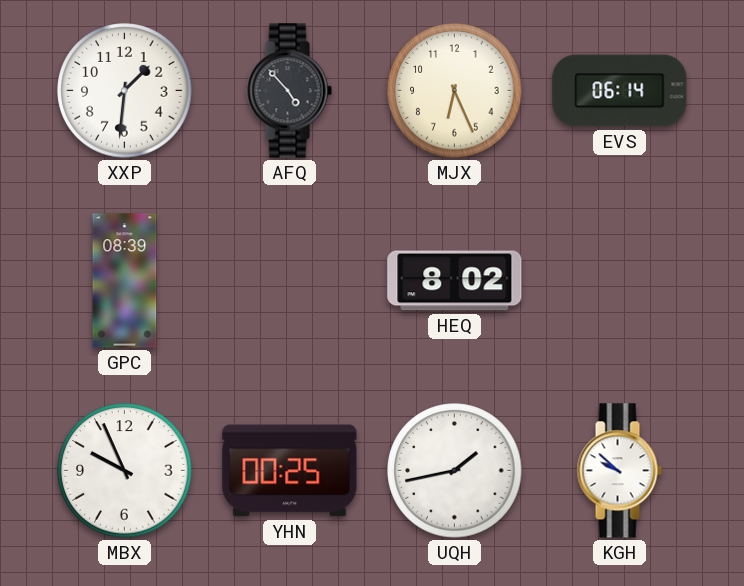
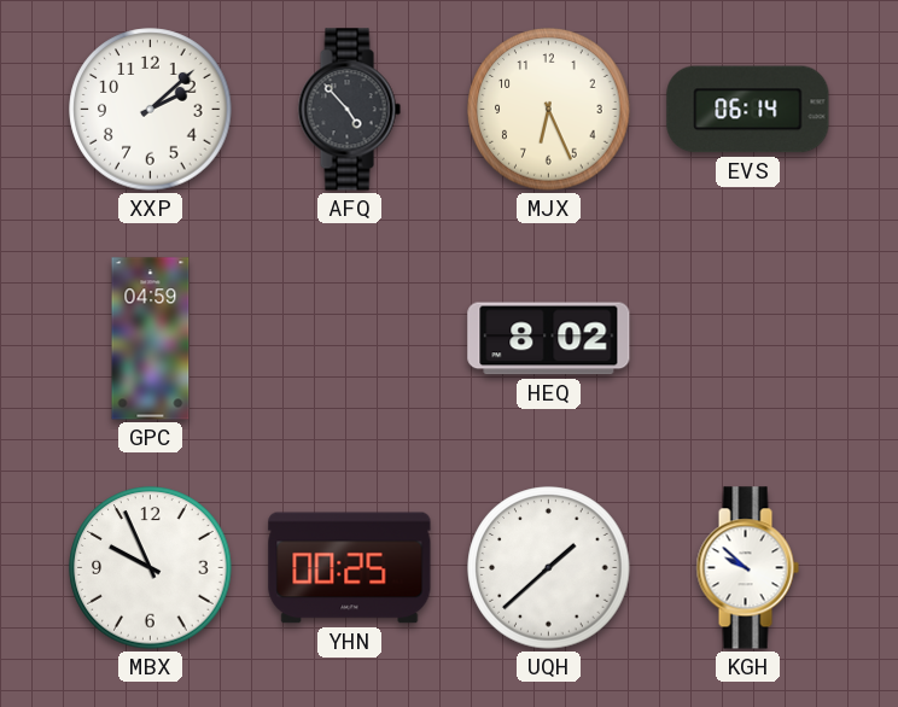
XXP: 1:31 -> 2:08
GPC: 08:39 -> 04:59
UQH: 1:43 -> 1:38
